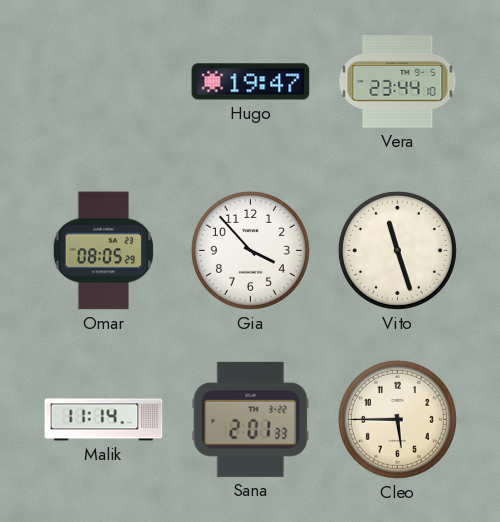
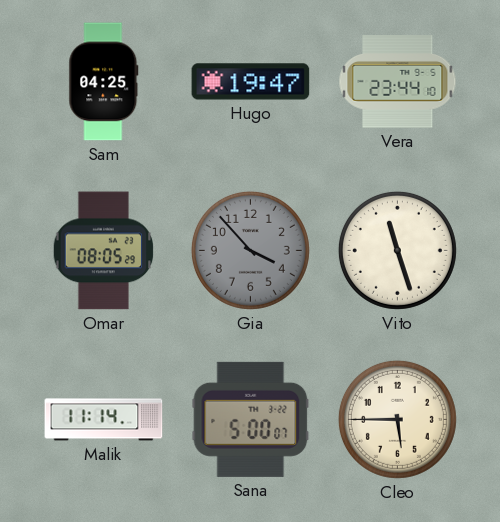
Sam: none -> 04:25
Gia dial: white -> grey
Sana: 2:01 -> 5:00
